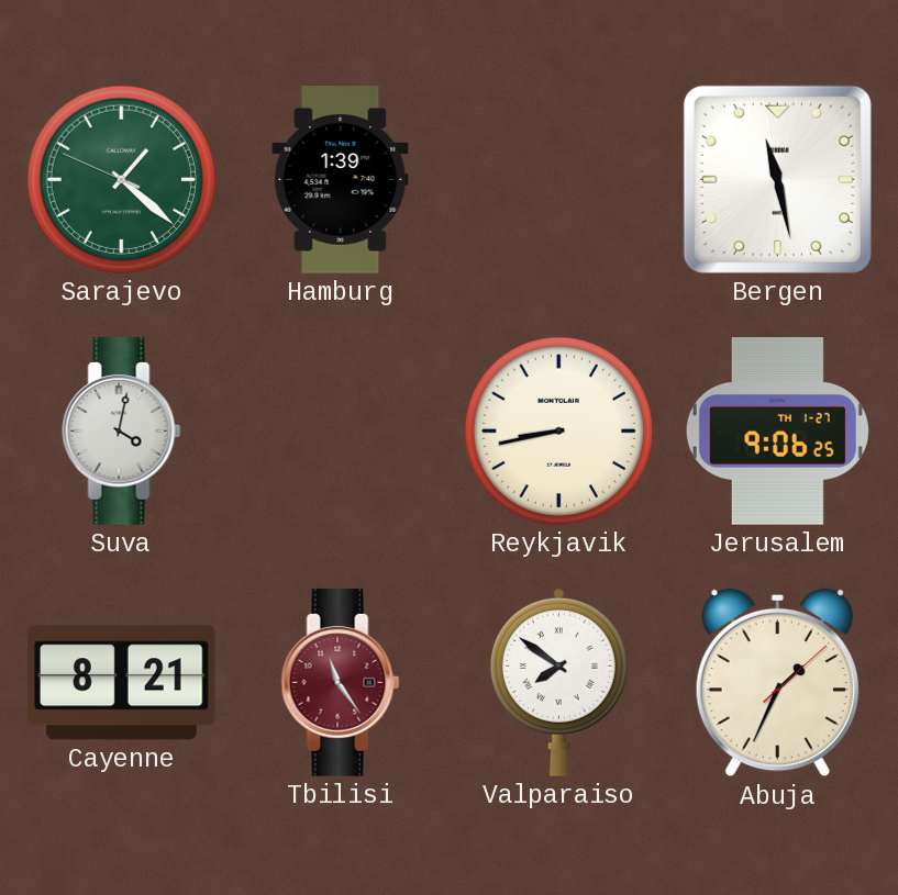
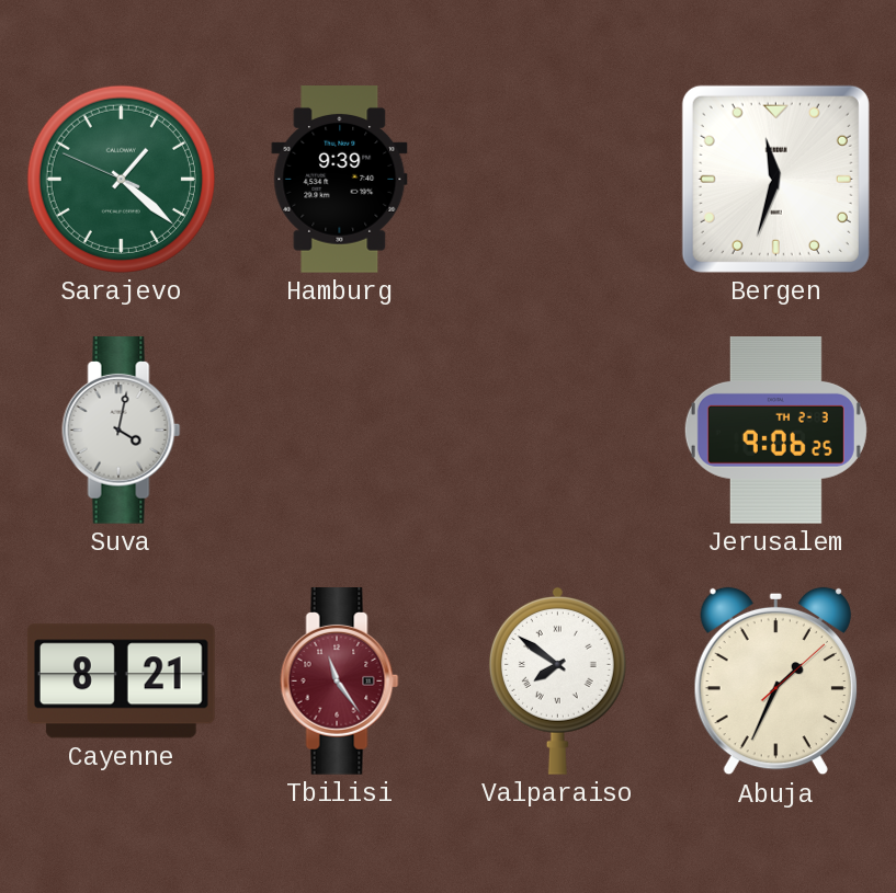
Hamburg: 1:39 -> 9:39
Bergen: 11:28 -> 11:33
Reykjavik: 8:43 -> none
Jerusalem date: TH 1-27 -> TH 2-3
